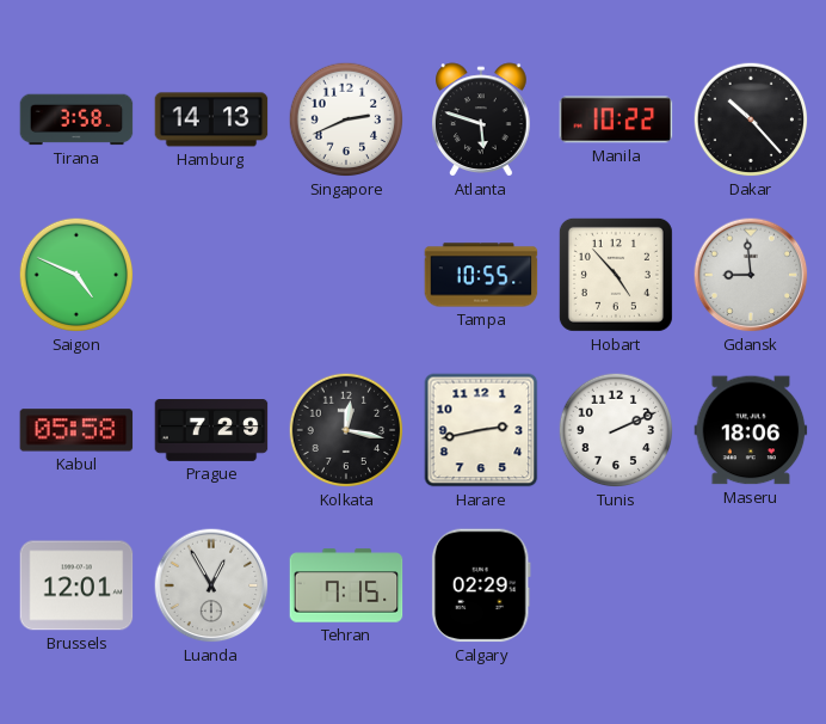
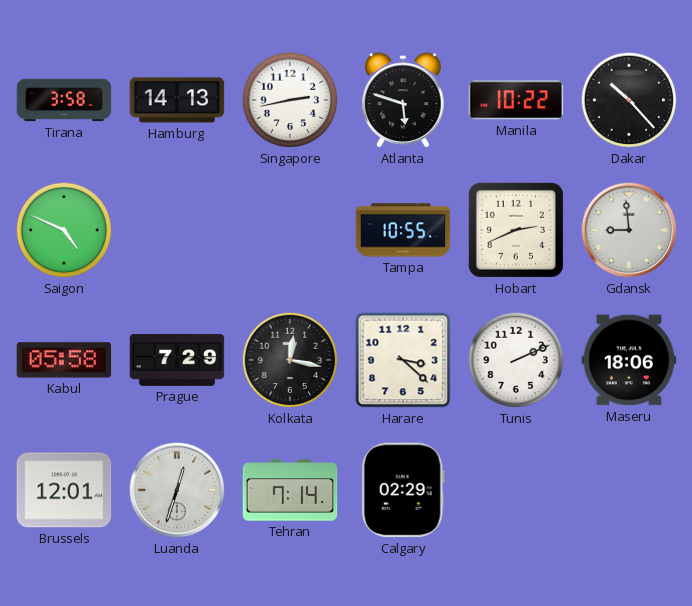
Singapore: 2:41 -> 2:43
Hobart: 4:53 -> 2:41
Harare: 2:43 -> 3:22
Luanda: 12:55 -> 12:33
Tehran: 7:15 -> 7:14
